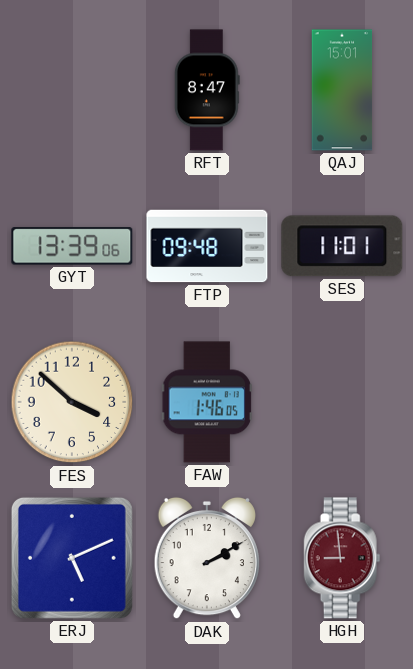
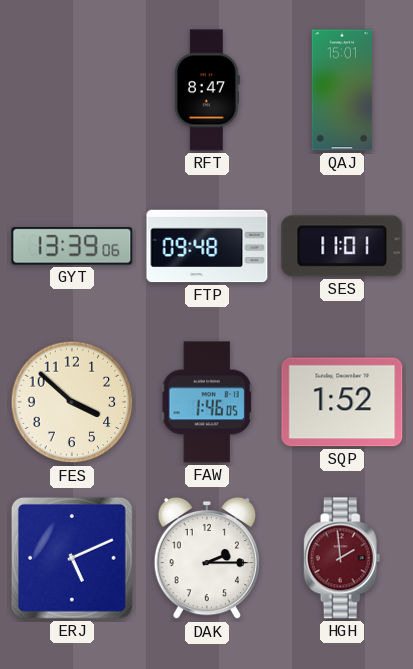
SQP: none -> 1:52
DAK: 2:10 -> 2:15
HGH: 8:59 -> 1:59
